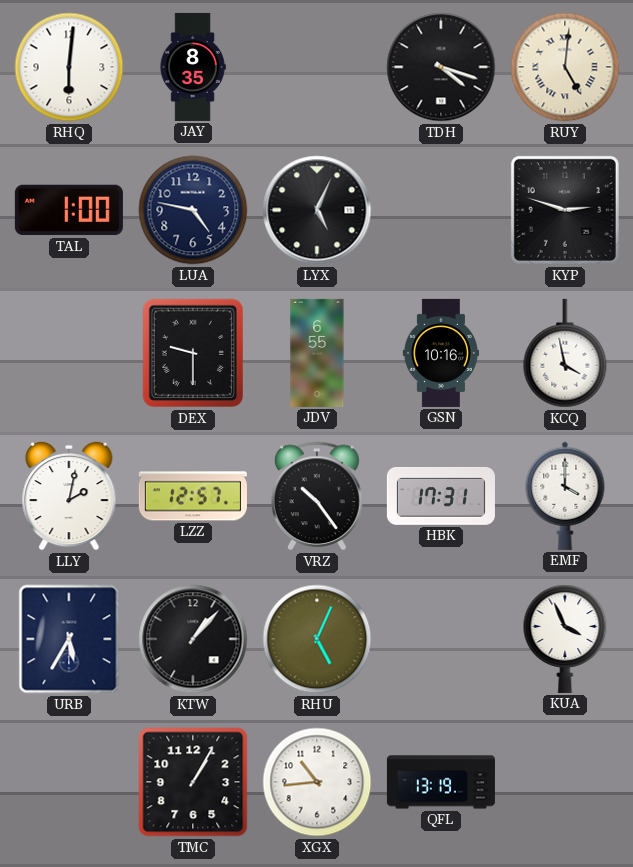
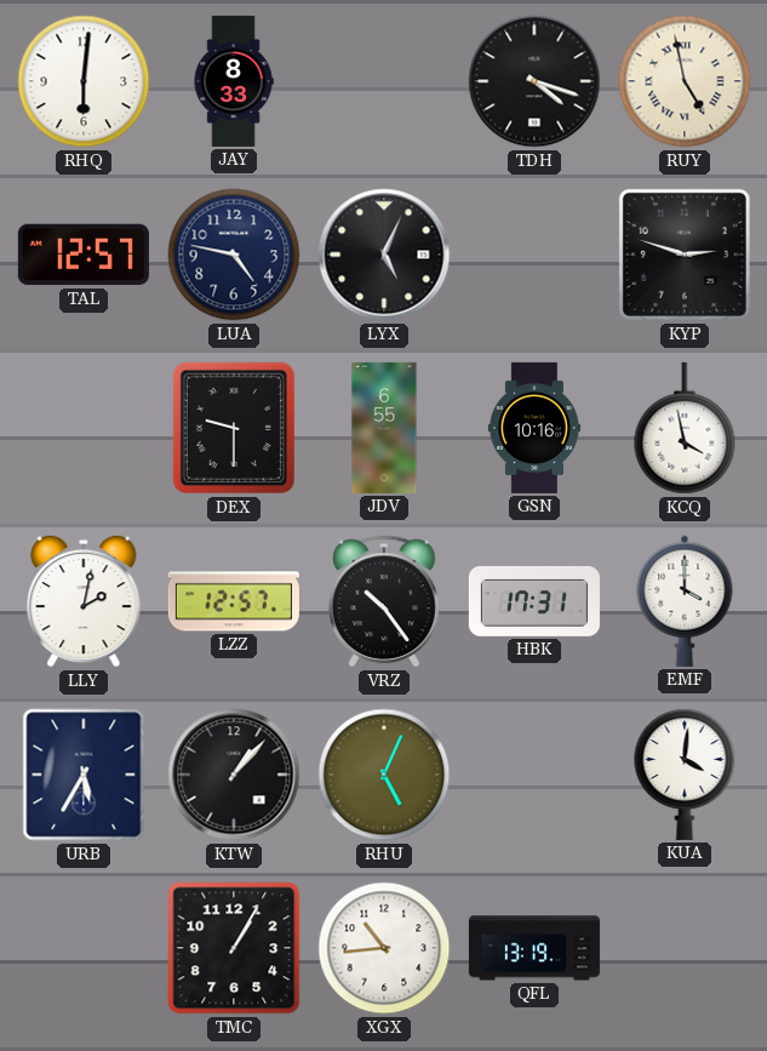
JAY: 8:35 -> 8:33
RUY: 5:01 -> 4:58
TAL: 1:00 -> 12:57
KUA: 3:56 -> 4:01
